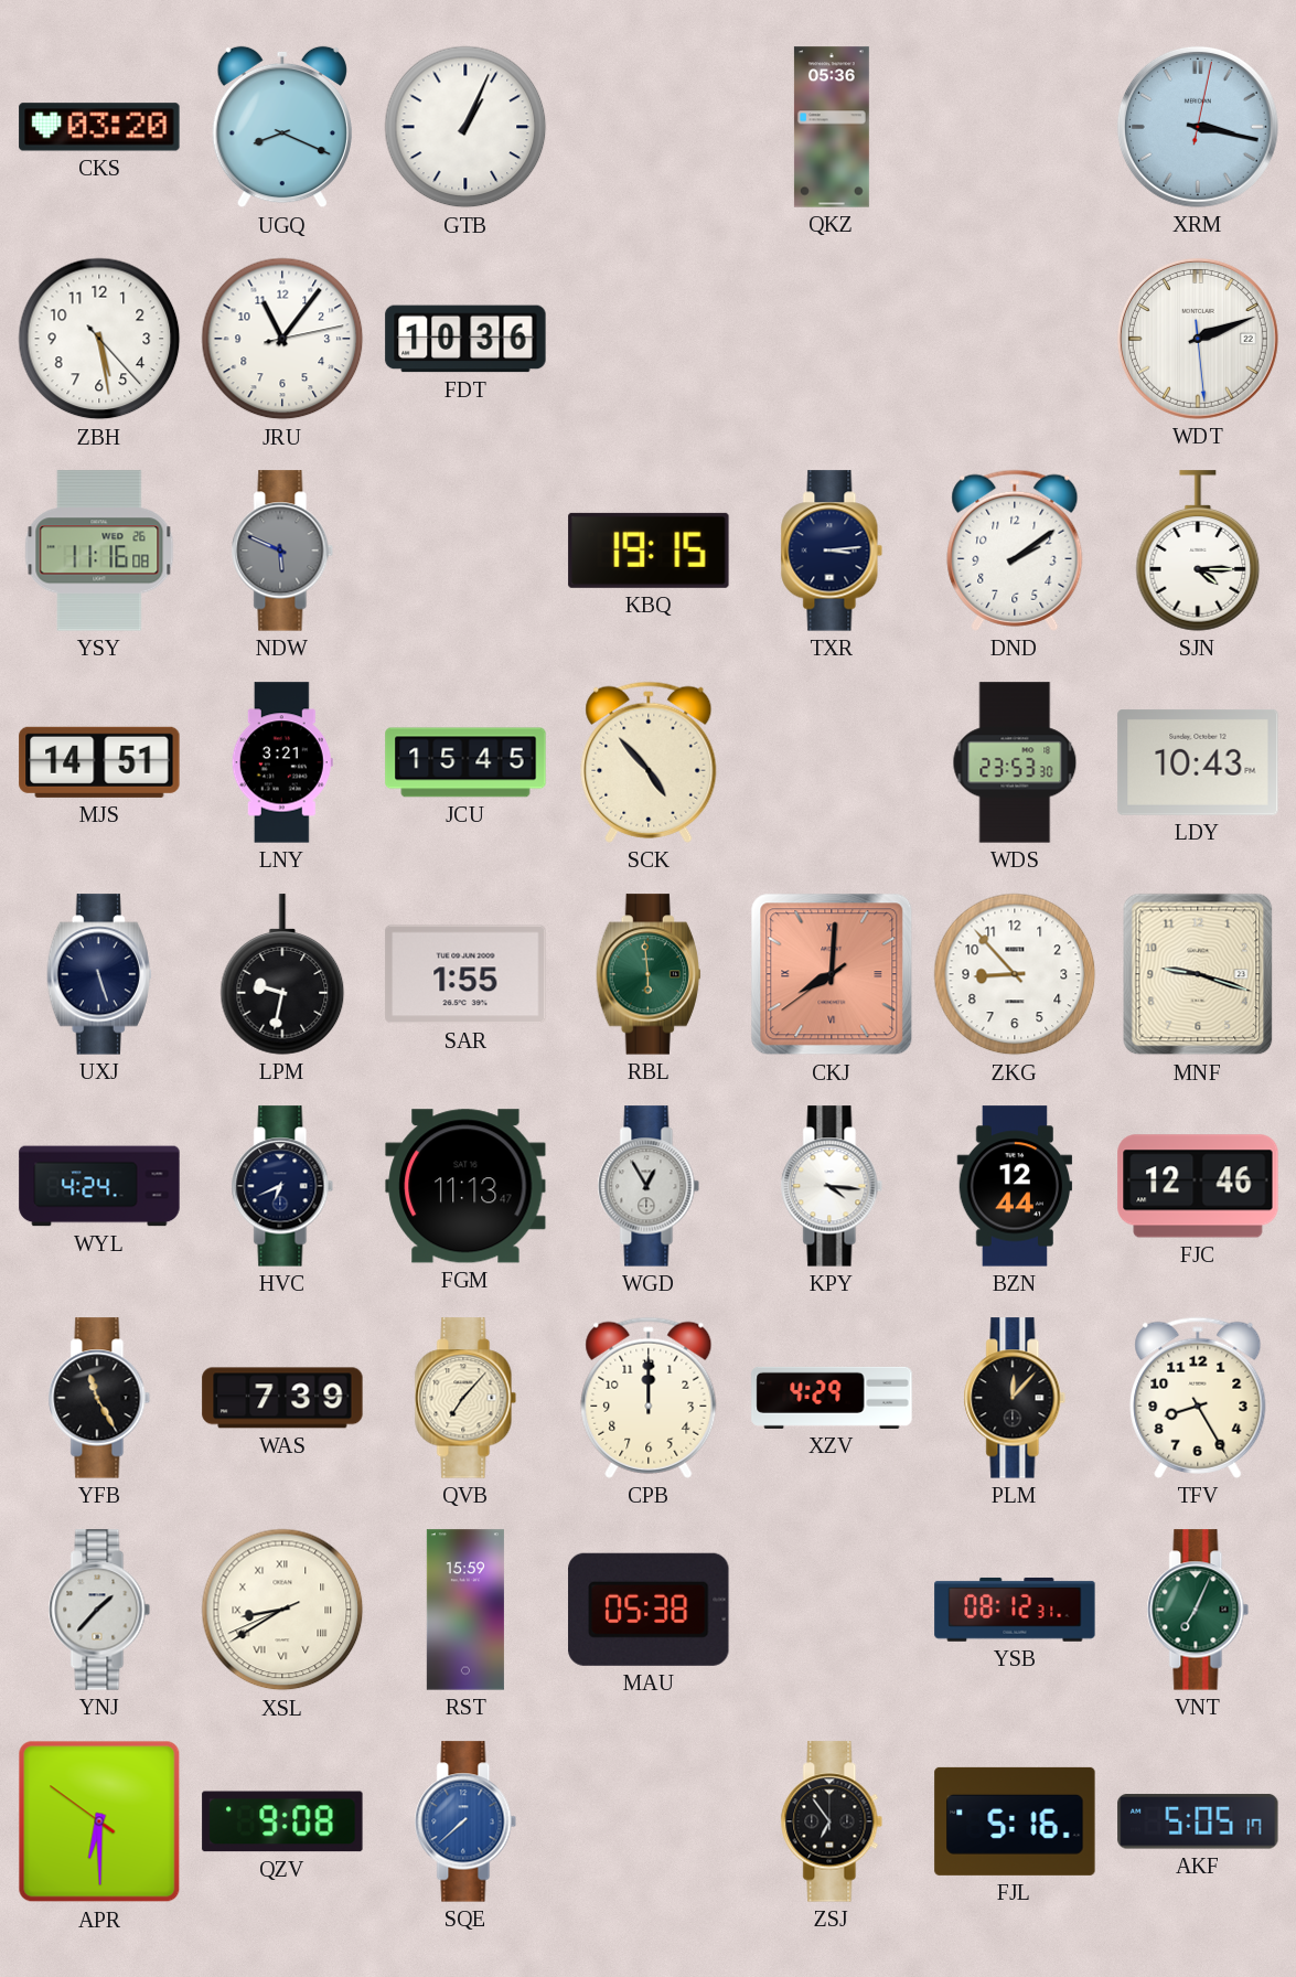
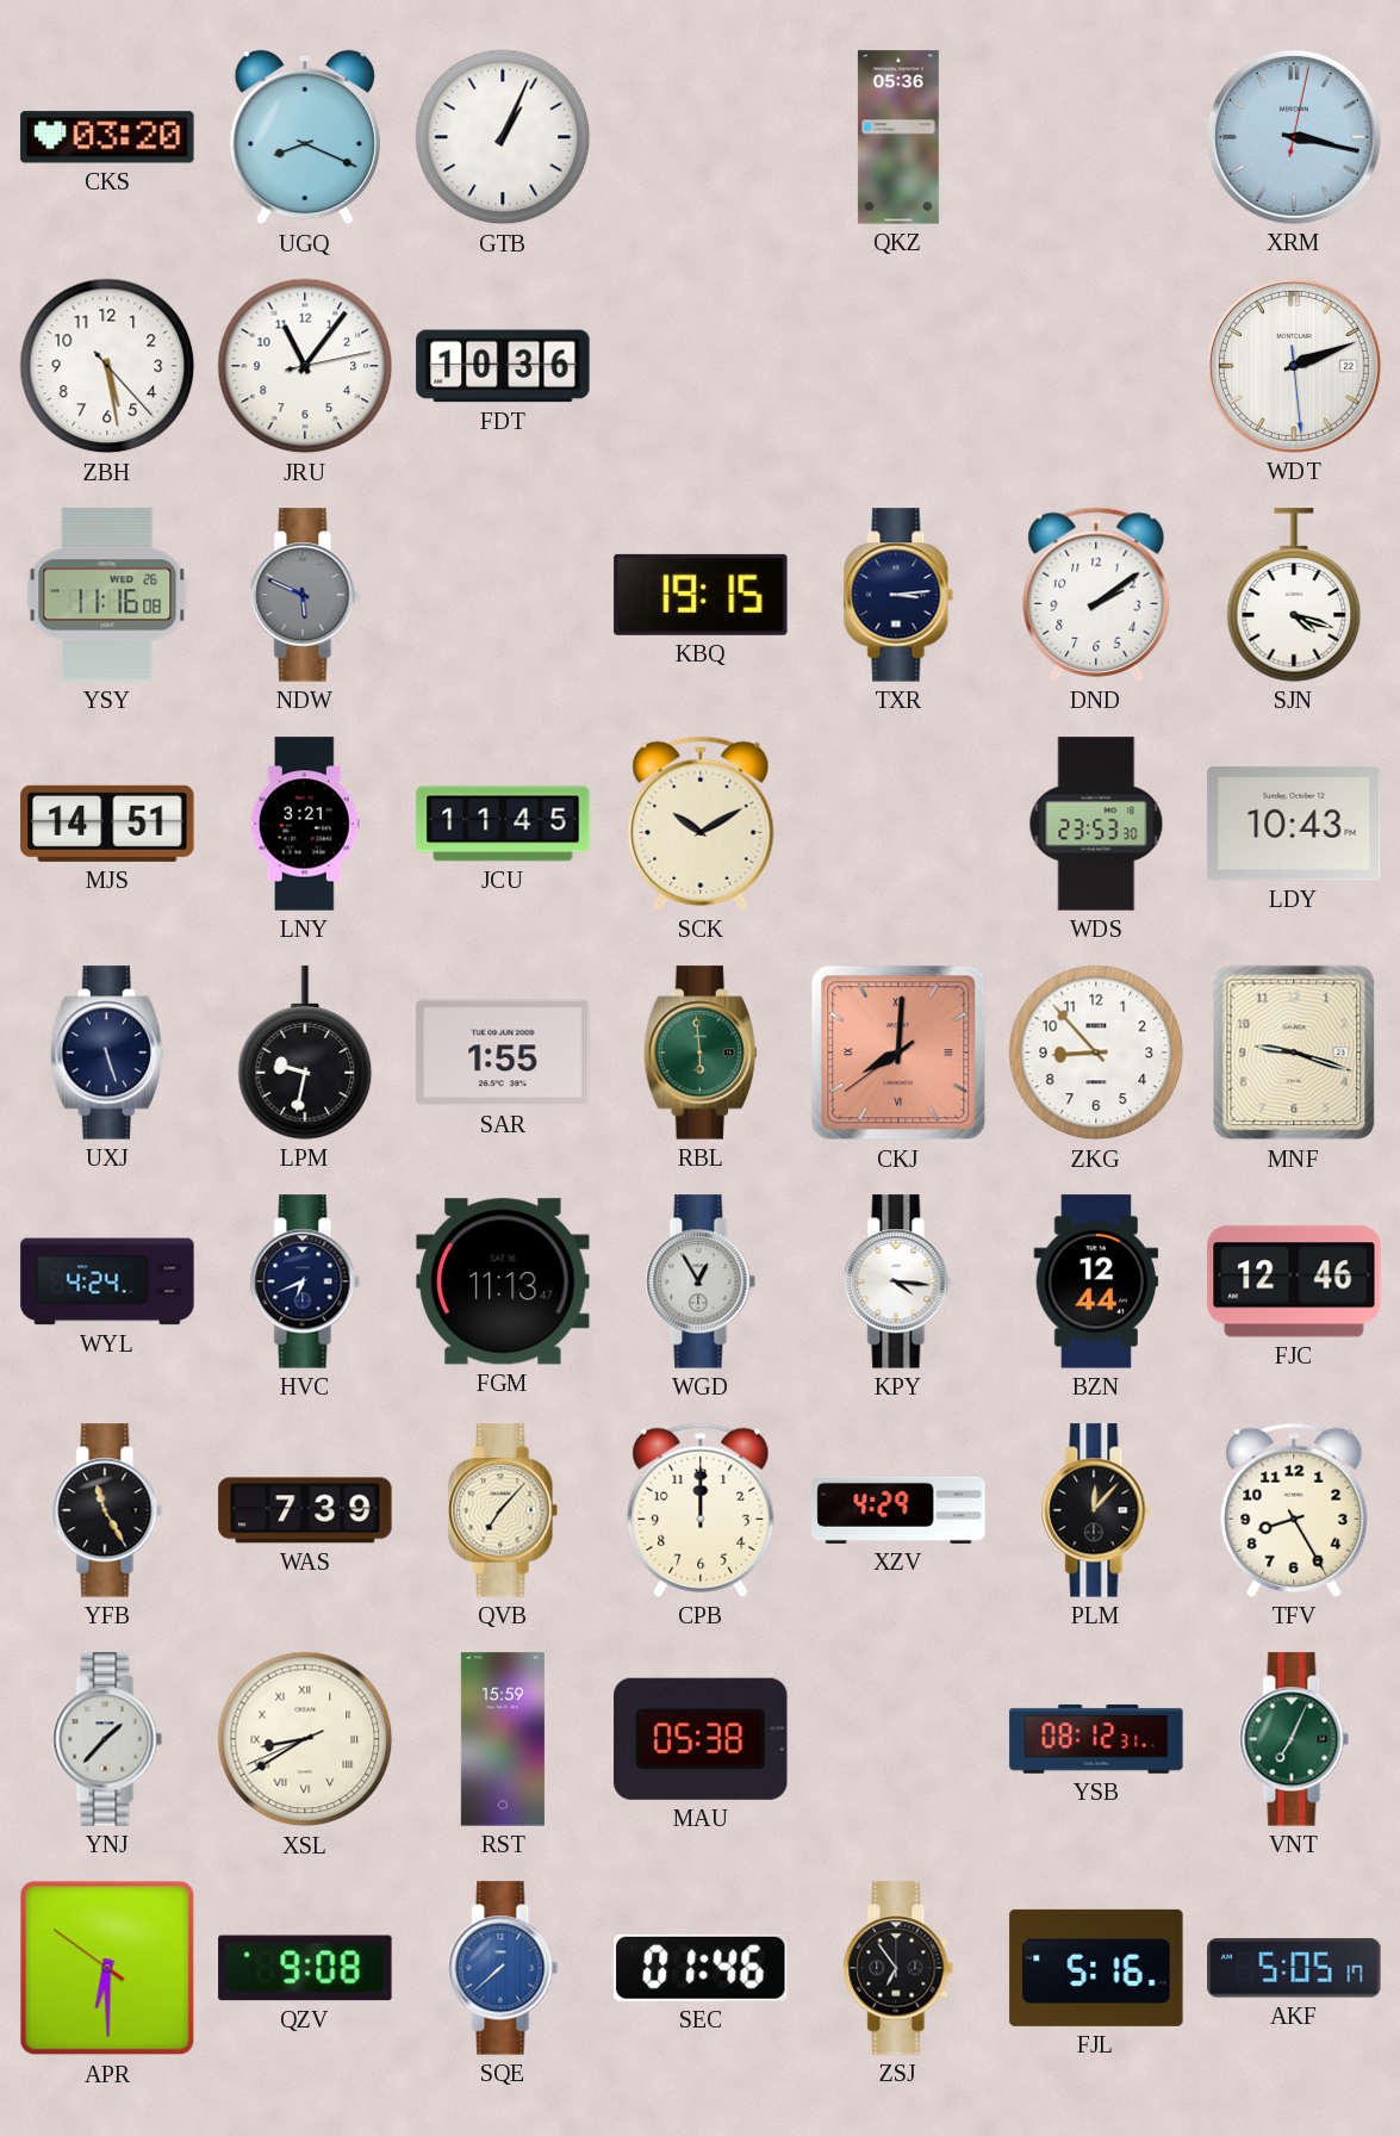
SJN: 4:15 -> 4:18
JCU: 15:45 -> 11:45
SCK: 4:53 -> 10:10
SEC: none -> 01:46
